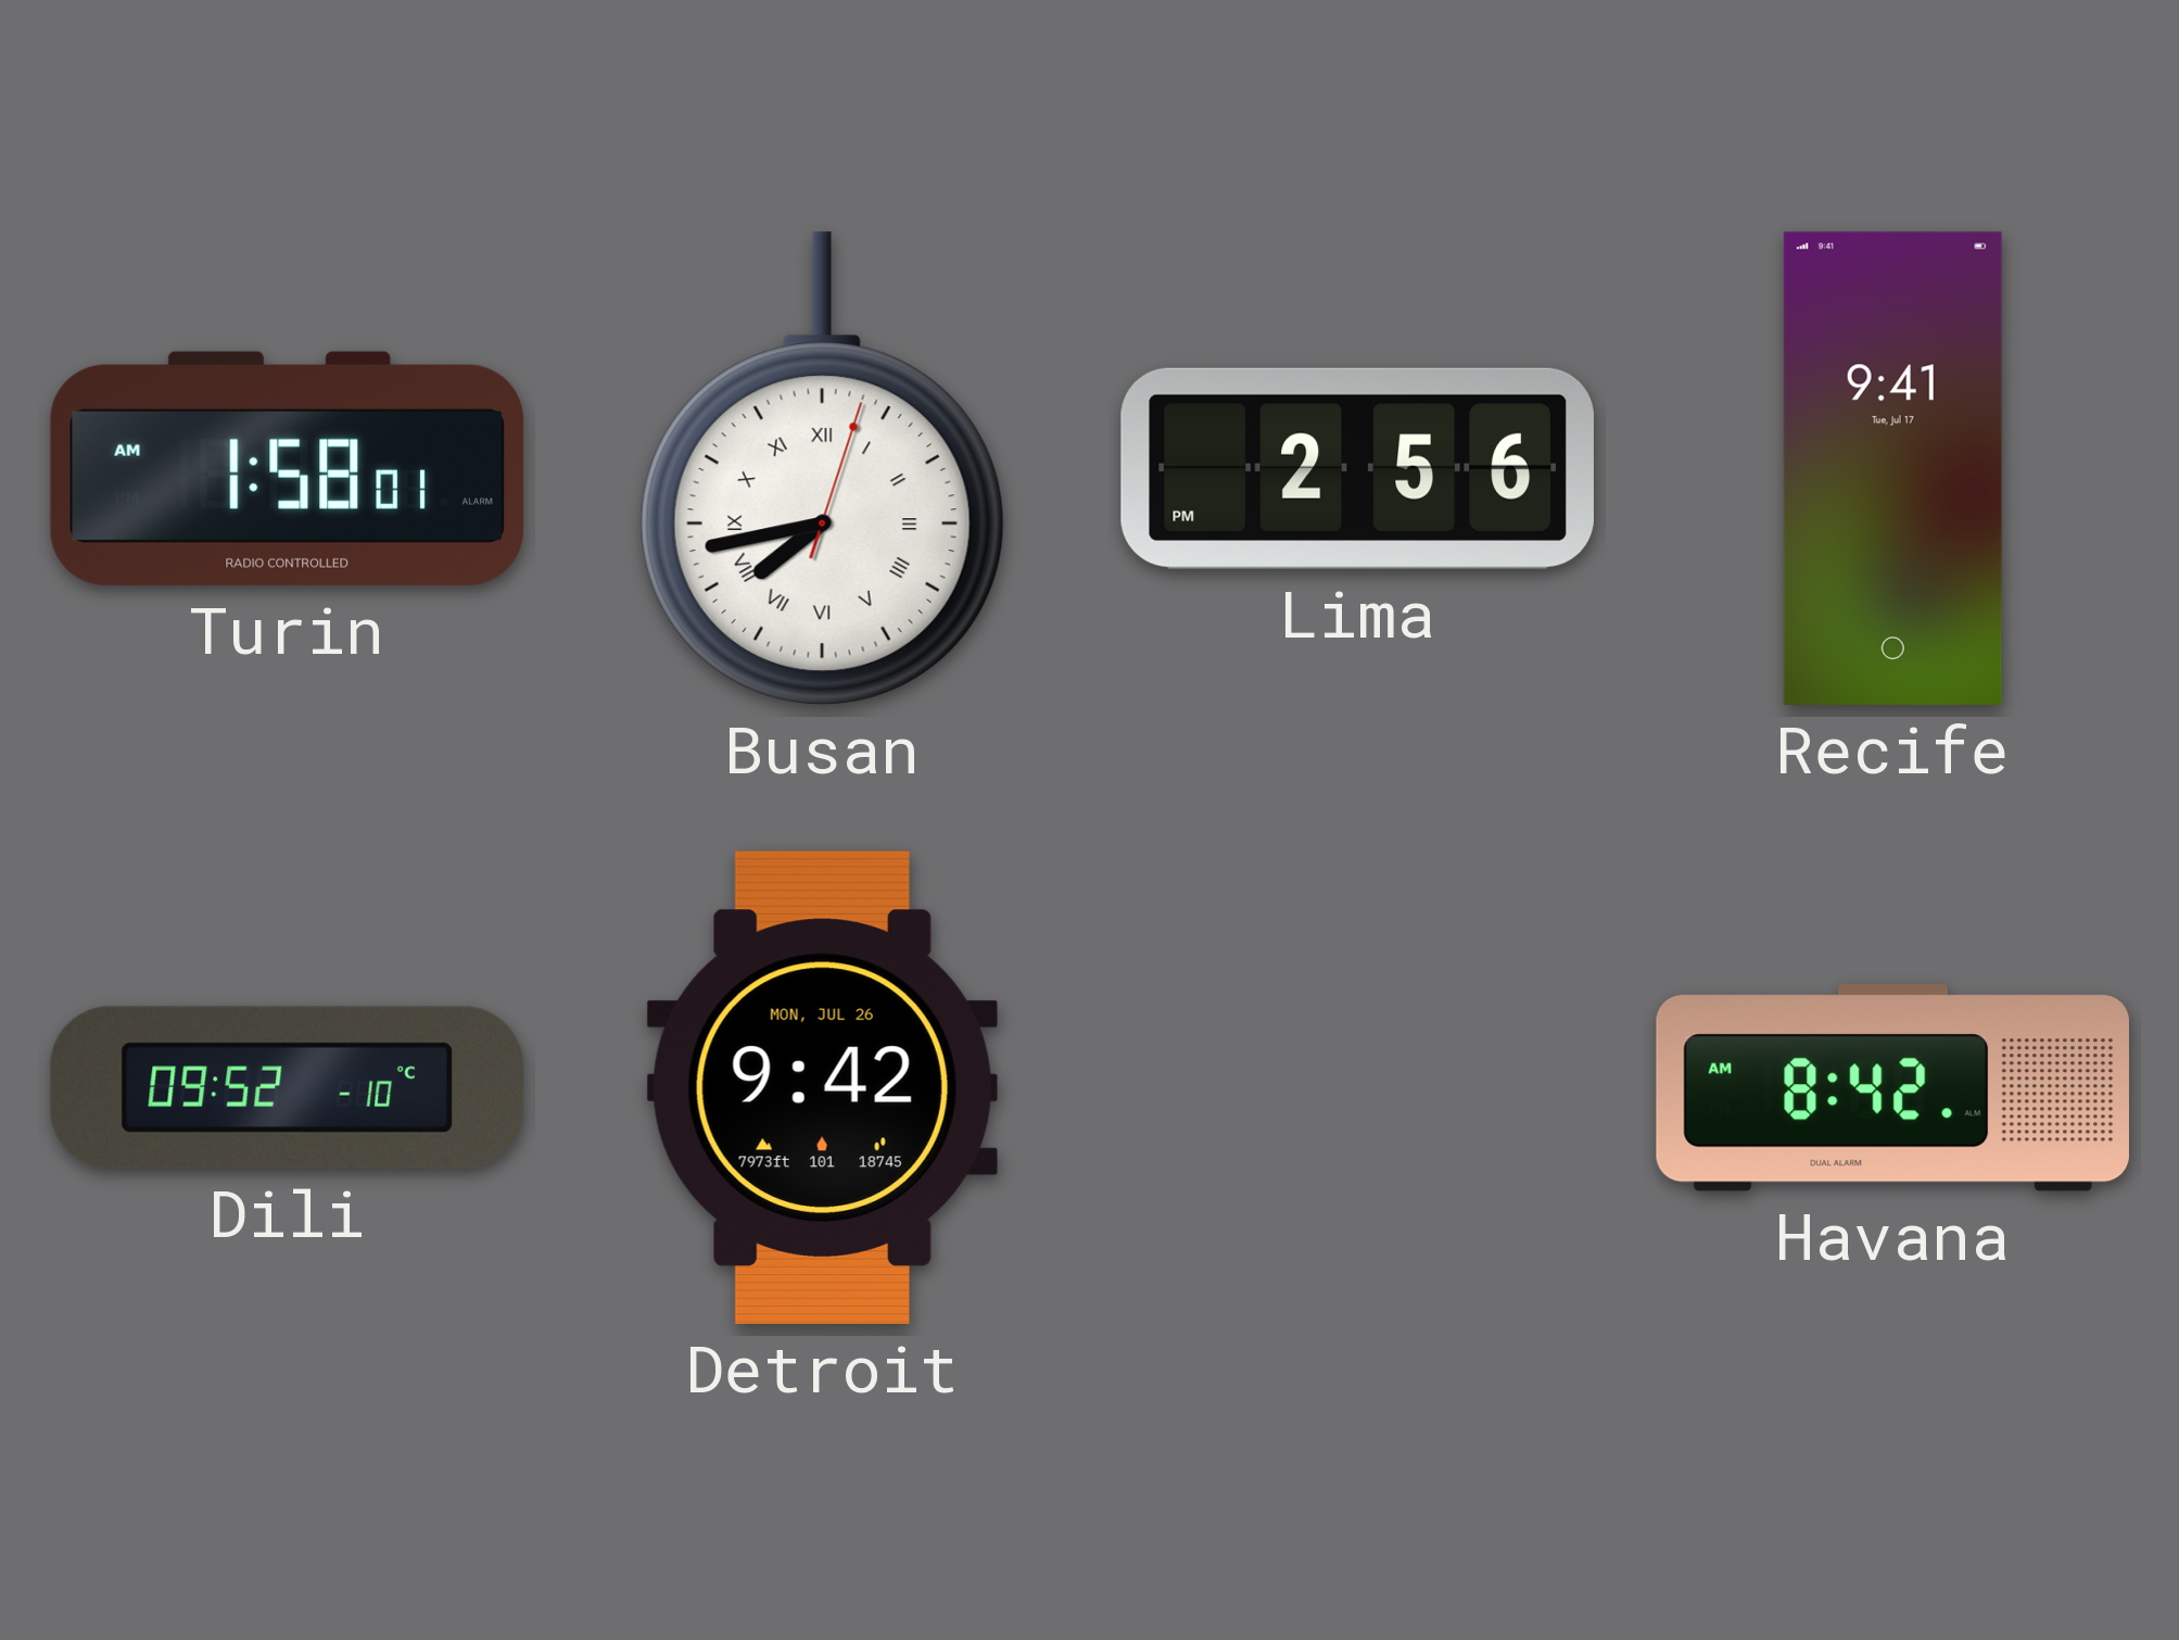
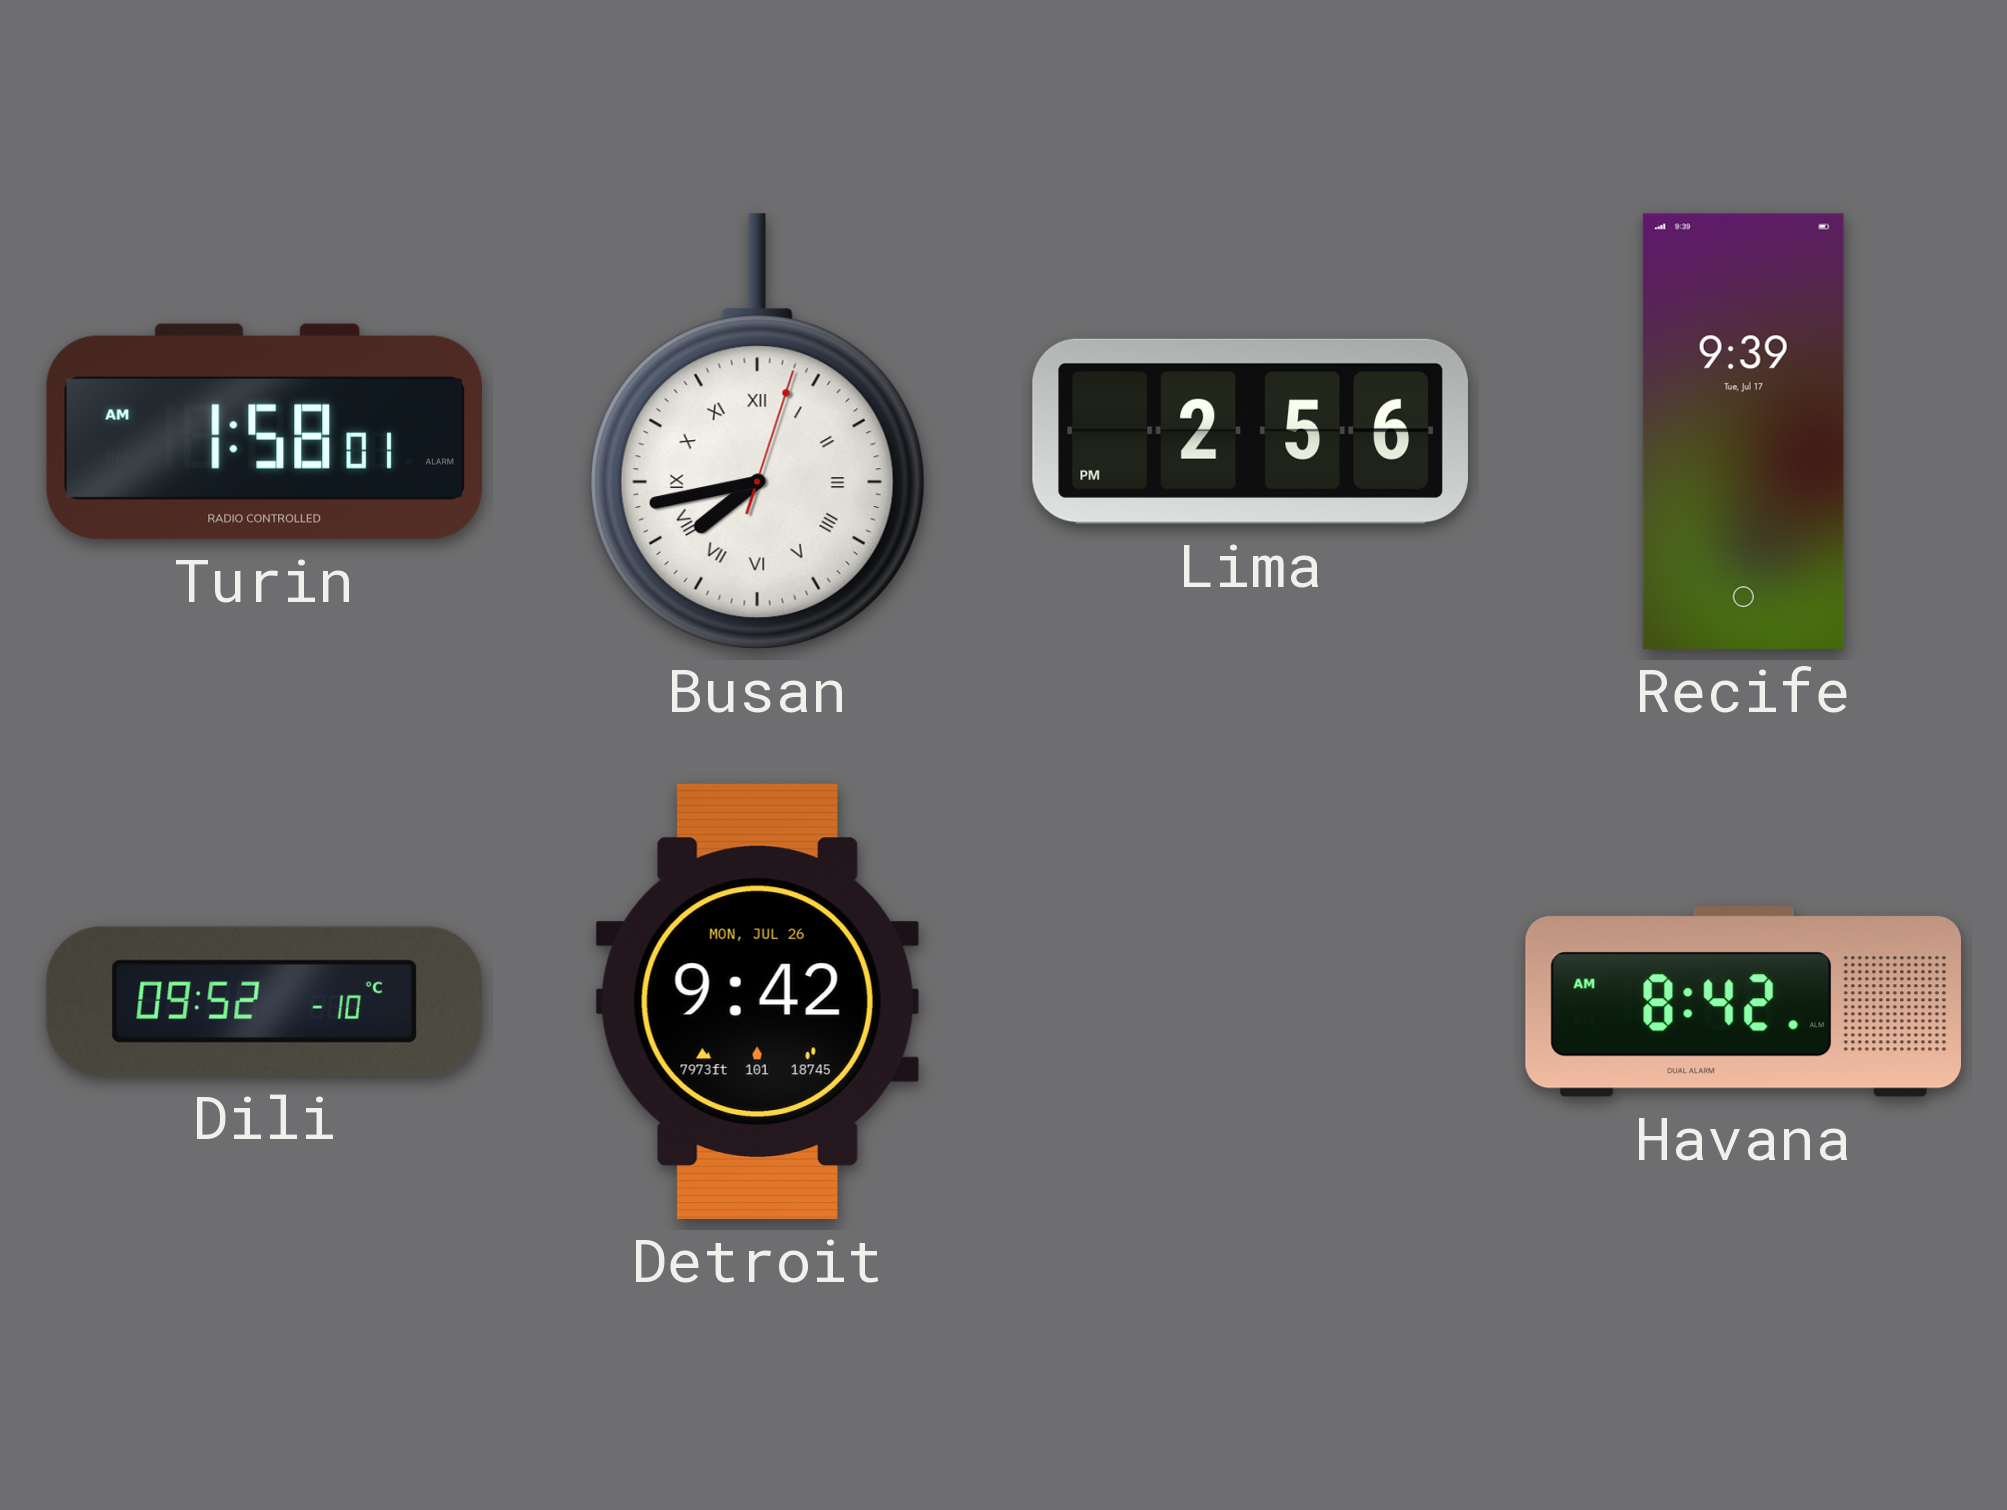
Recife: 9:41 -> 9:39
